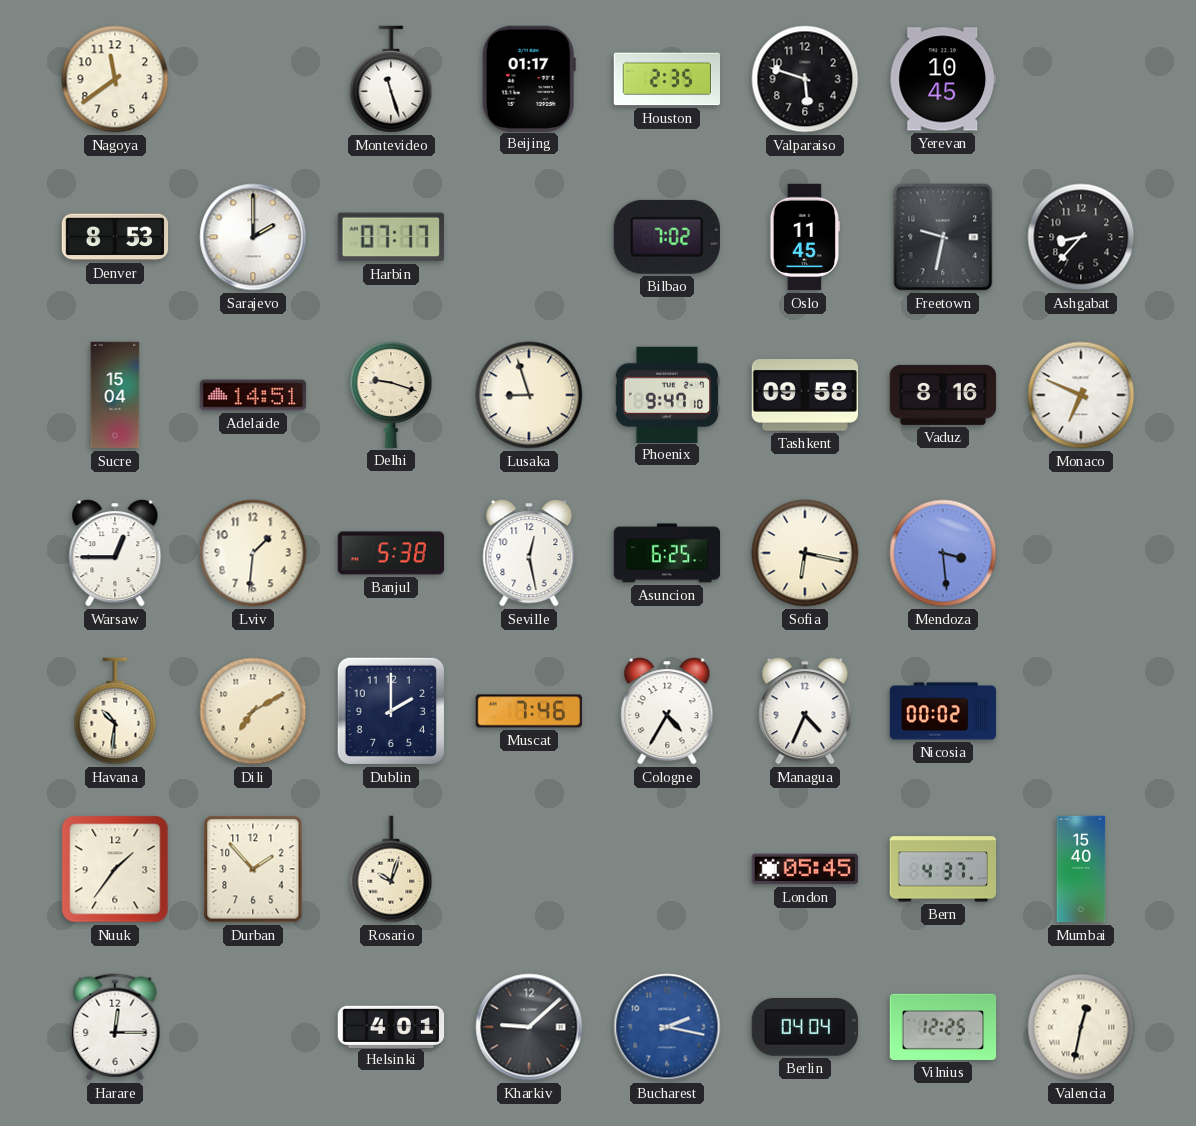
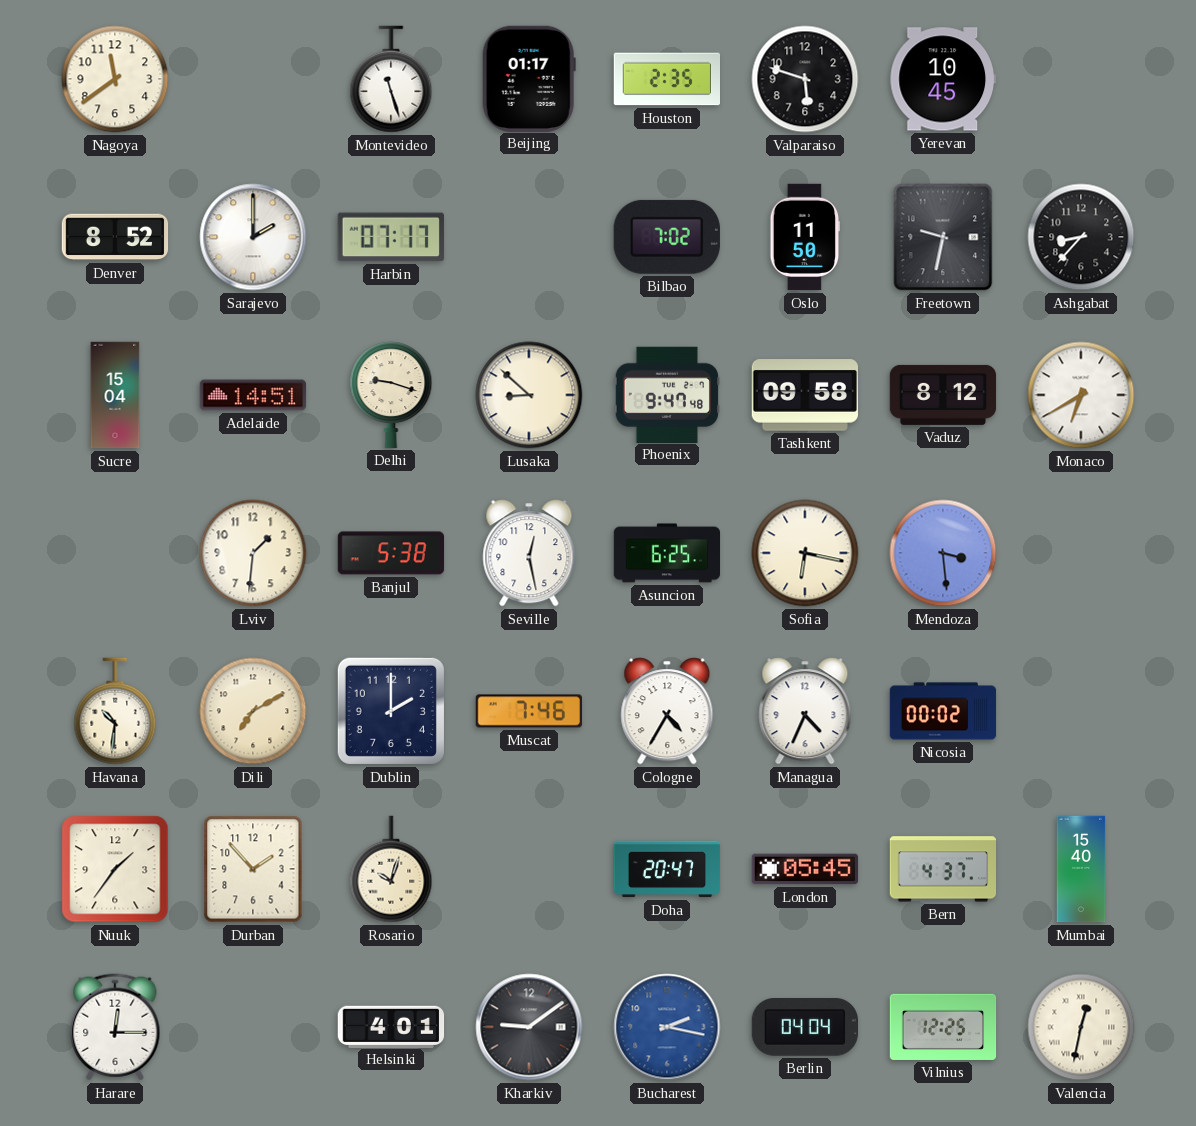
Denver: 8:53 -> 8:52
Oslo: 11:45 -> 11:50
Lusaka: 8:57 -> 8:52
Phoenix: 9:47:10 -> 9:47:48
Vaduz: 8:16 -> 8:12
Monaco: 6:49 -> 6:40
Warsaw: 12:45 -> none
Doha: none -> 20:47
Kharkiv: 9:08 -> 9:09
